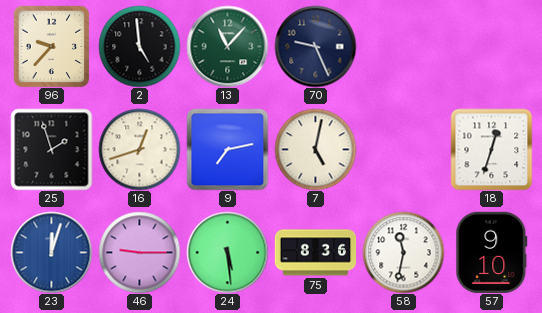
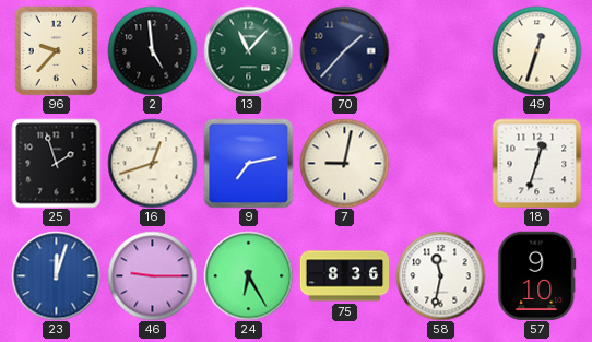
70: 9:26 -> 1:37
49: none -> 12:33
7: 5:02 -> 9:02
24: 5:29 -> 6:25
